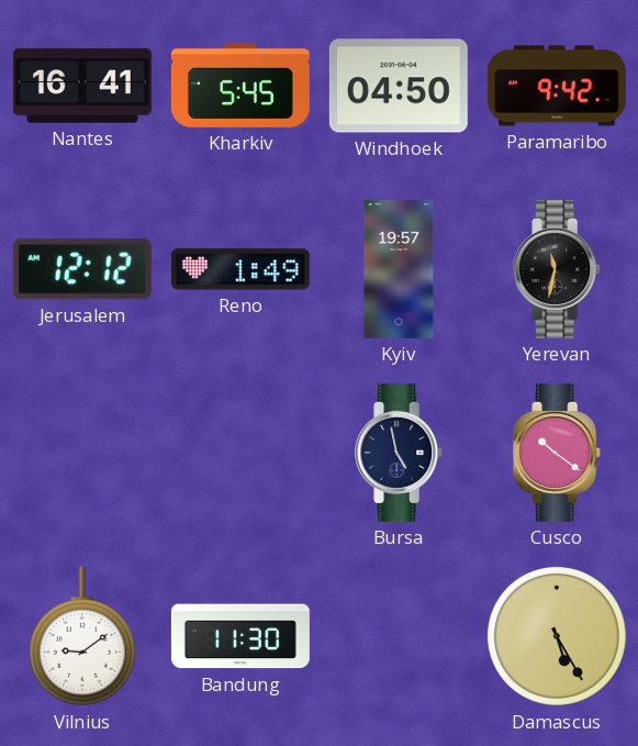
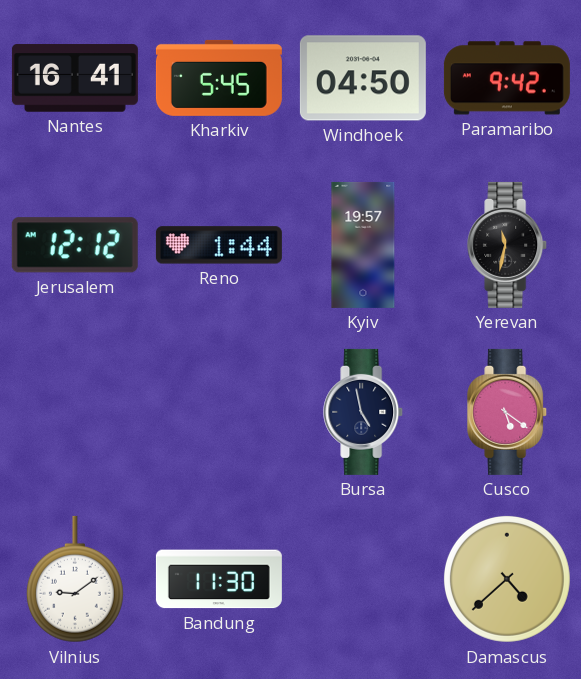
Reno: 1:49 -> 1:44
Cusco: 10:21 -> 5:21
Damascus: 5:25 -> 4:38
